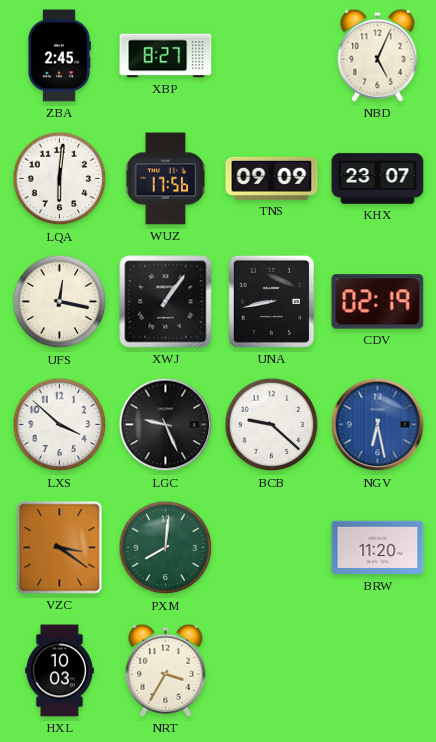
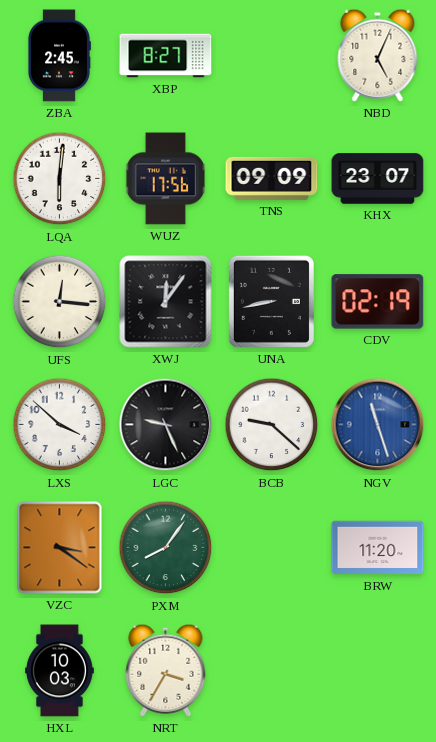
UFS: 12:17 -> 12:16
XWJ: 1:06 -> 12:06
NGV: 6:28 -> 11:27
PXM: 8:01 -> 8:06
